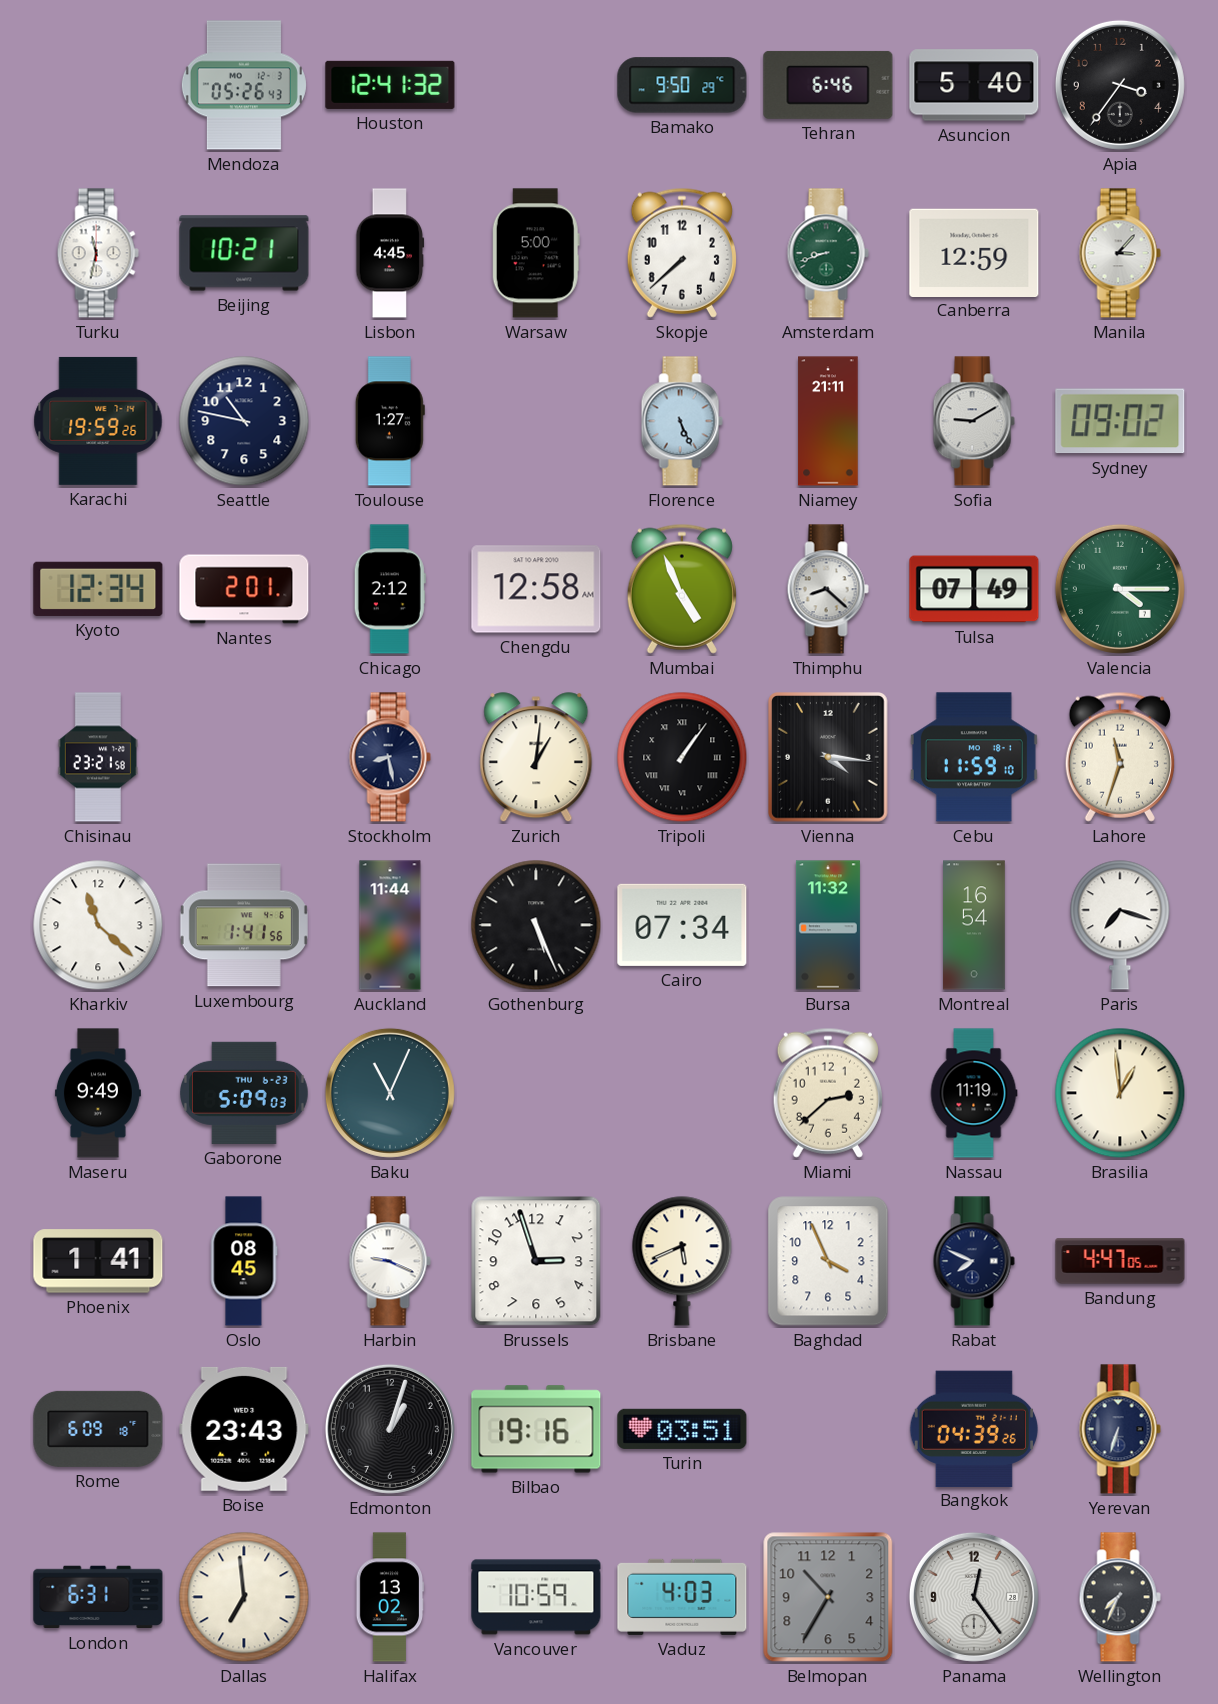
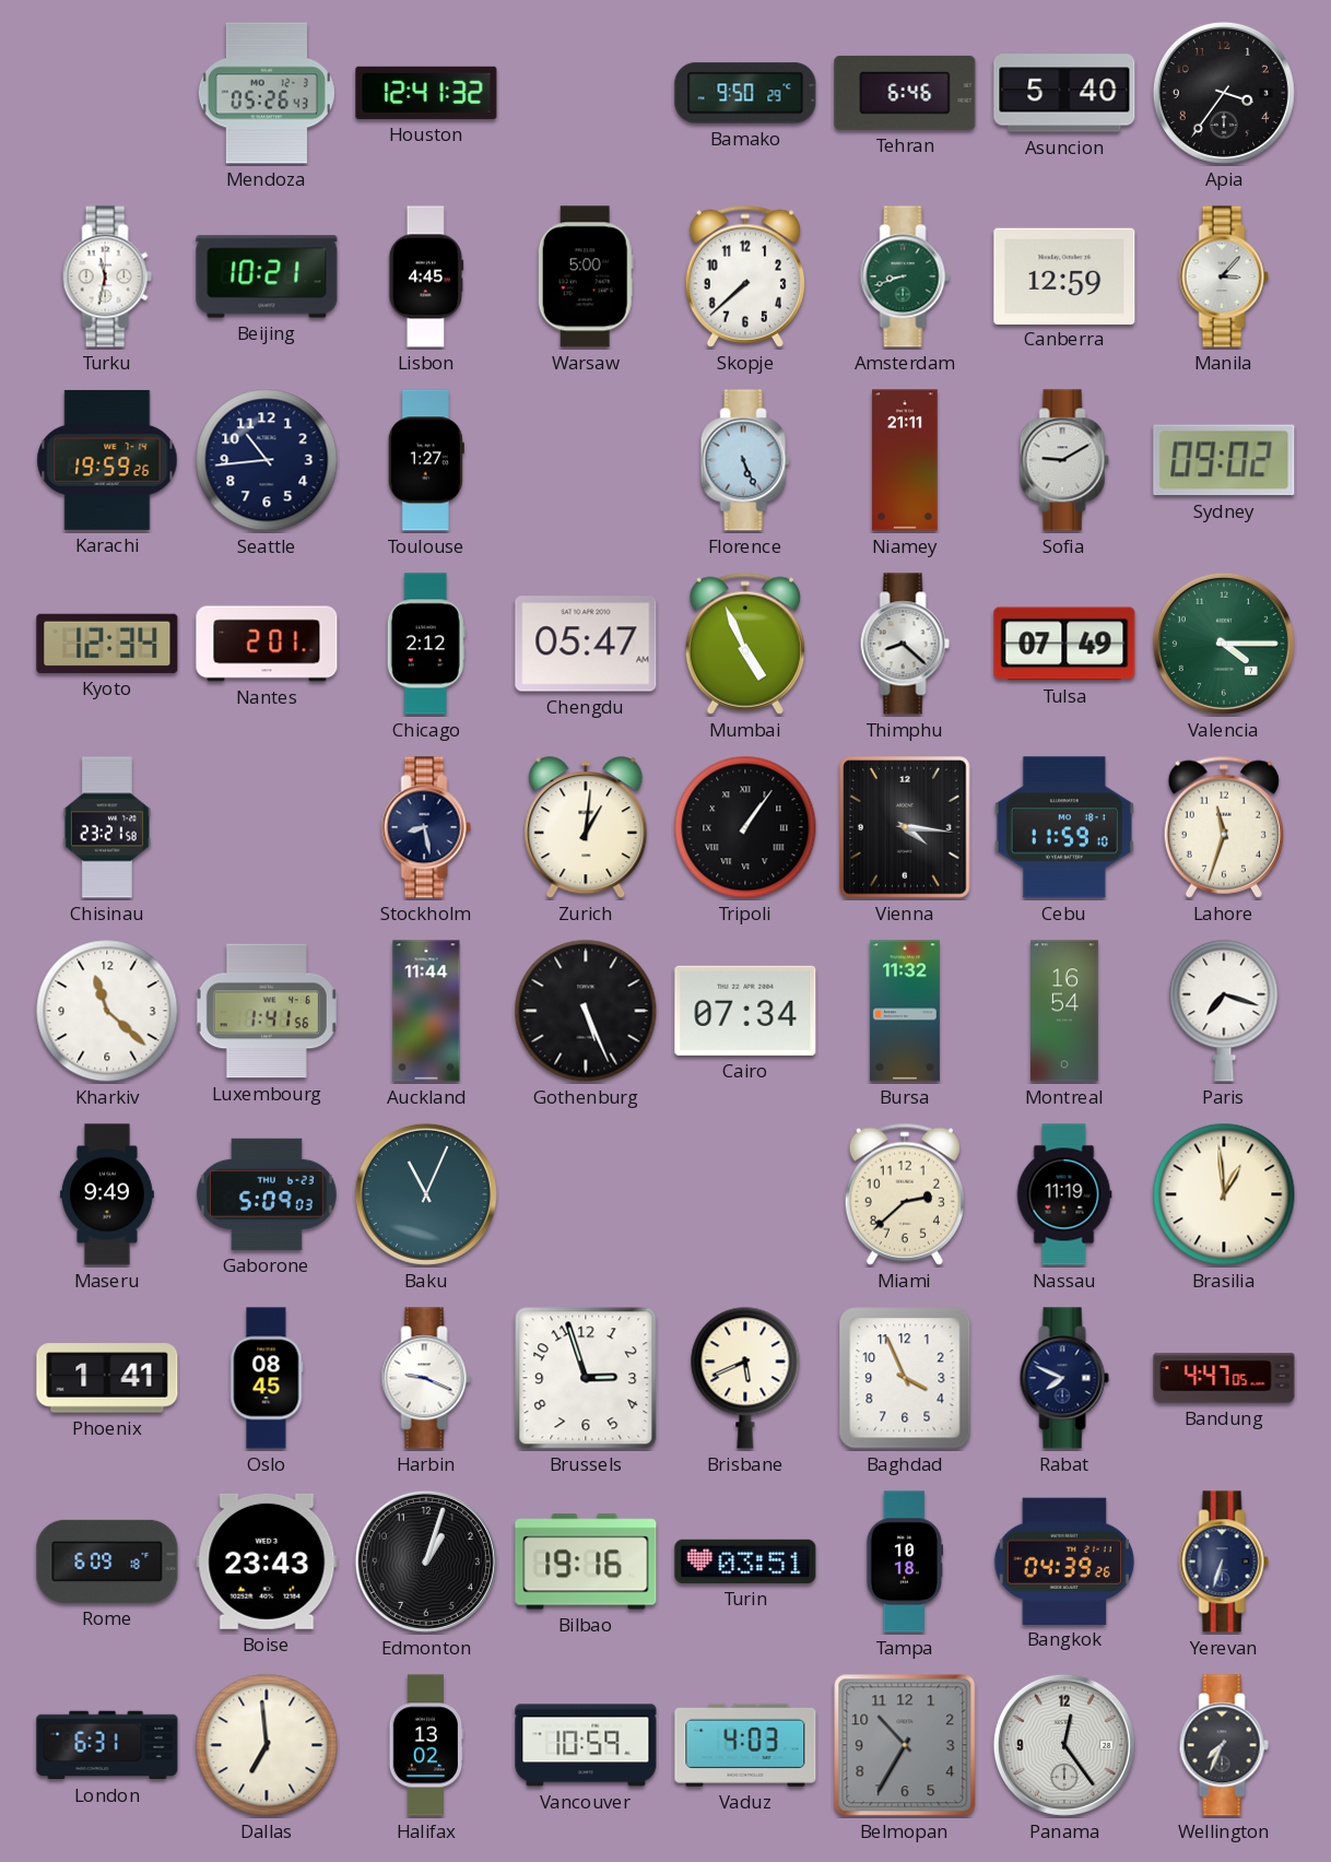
Seattle: 10:47 -> 10:44
Chengdu: 12:58 -> 05:47
Tampa: none -> 10:18
